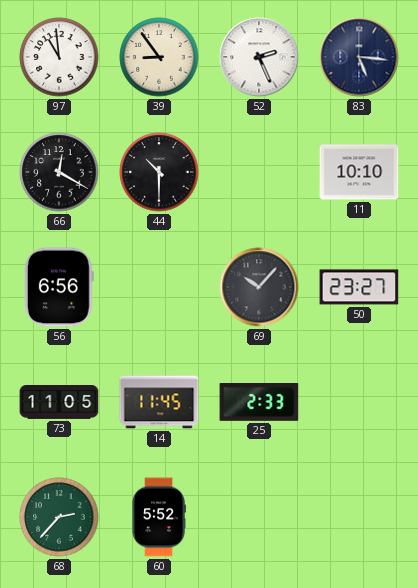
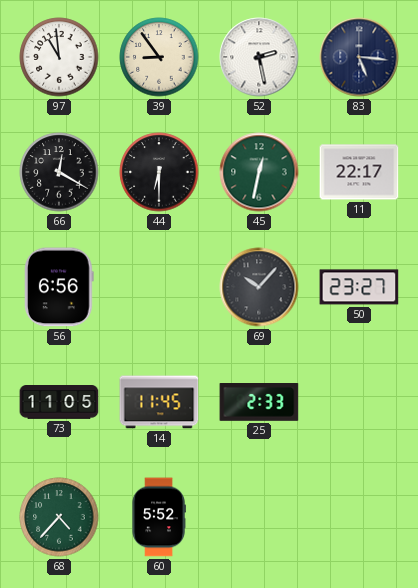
52: 2:26 -> 2:28
44: 10:30 -> 6:30
45: none -> 12:32
11: 10:10 -> 22:17
68: 2:37 -> 4:37
